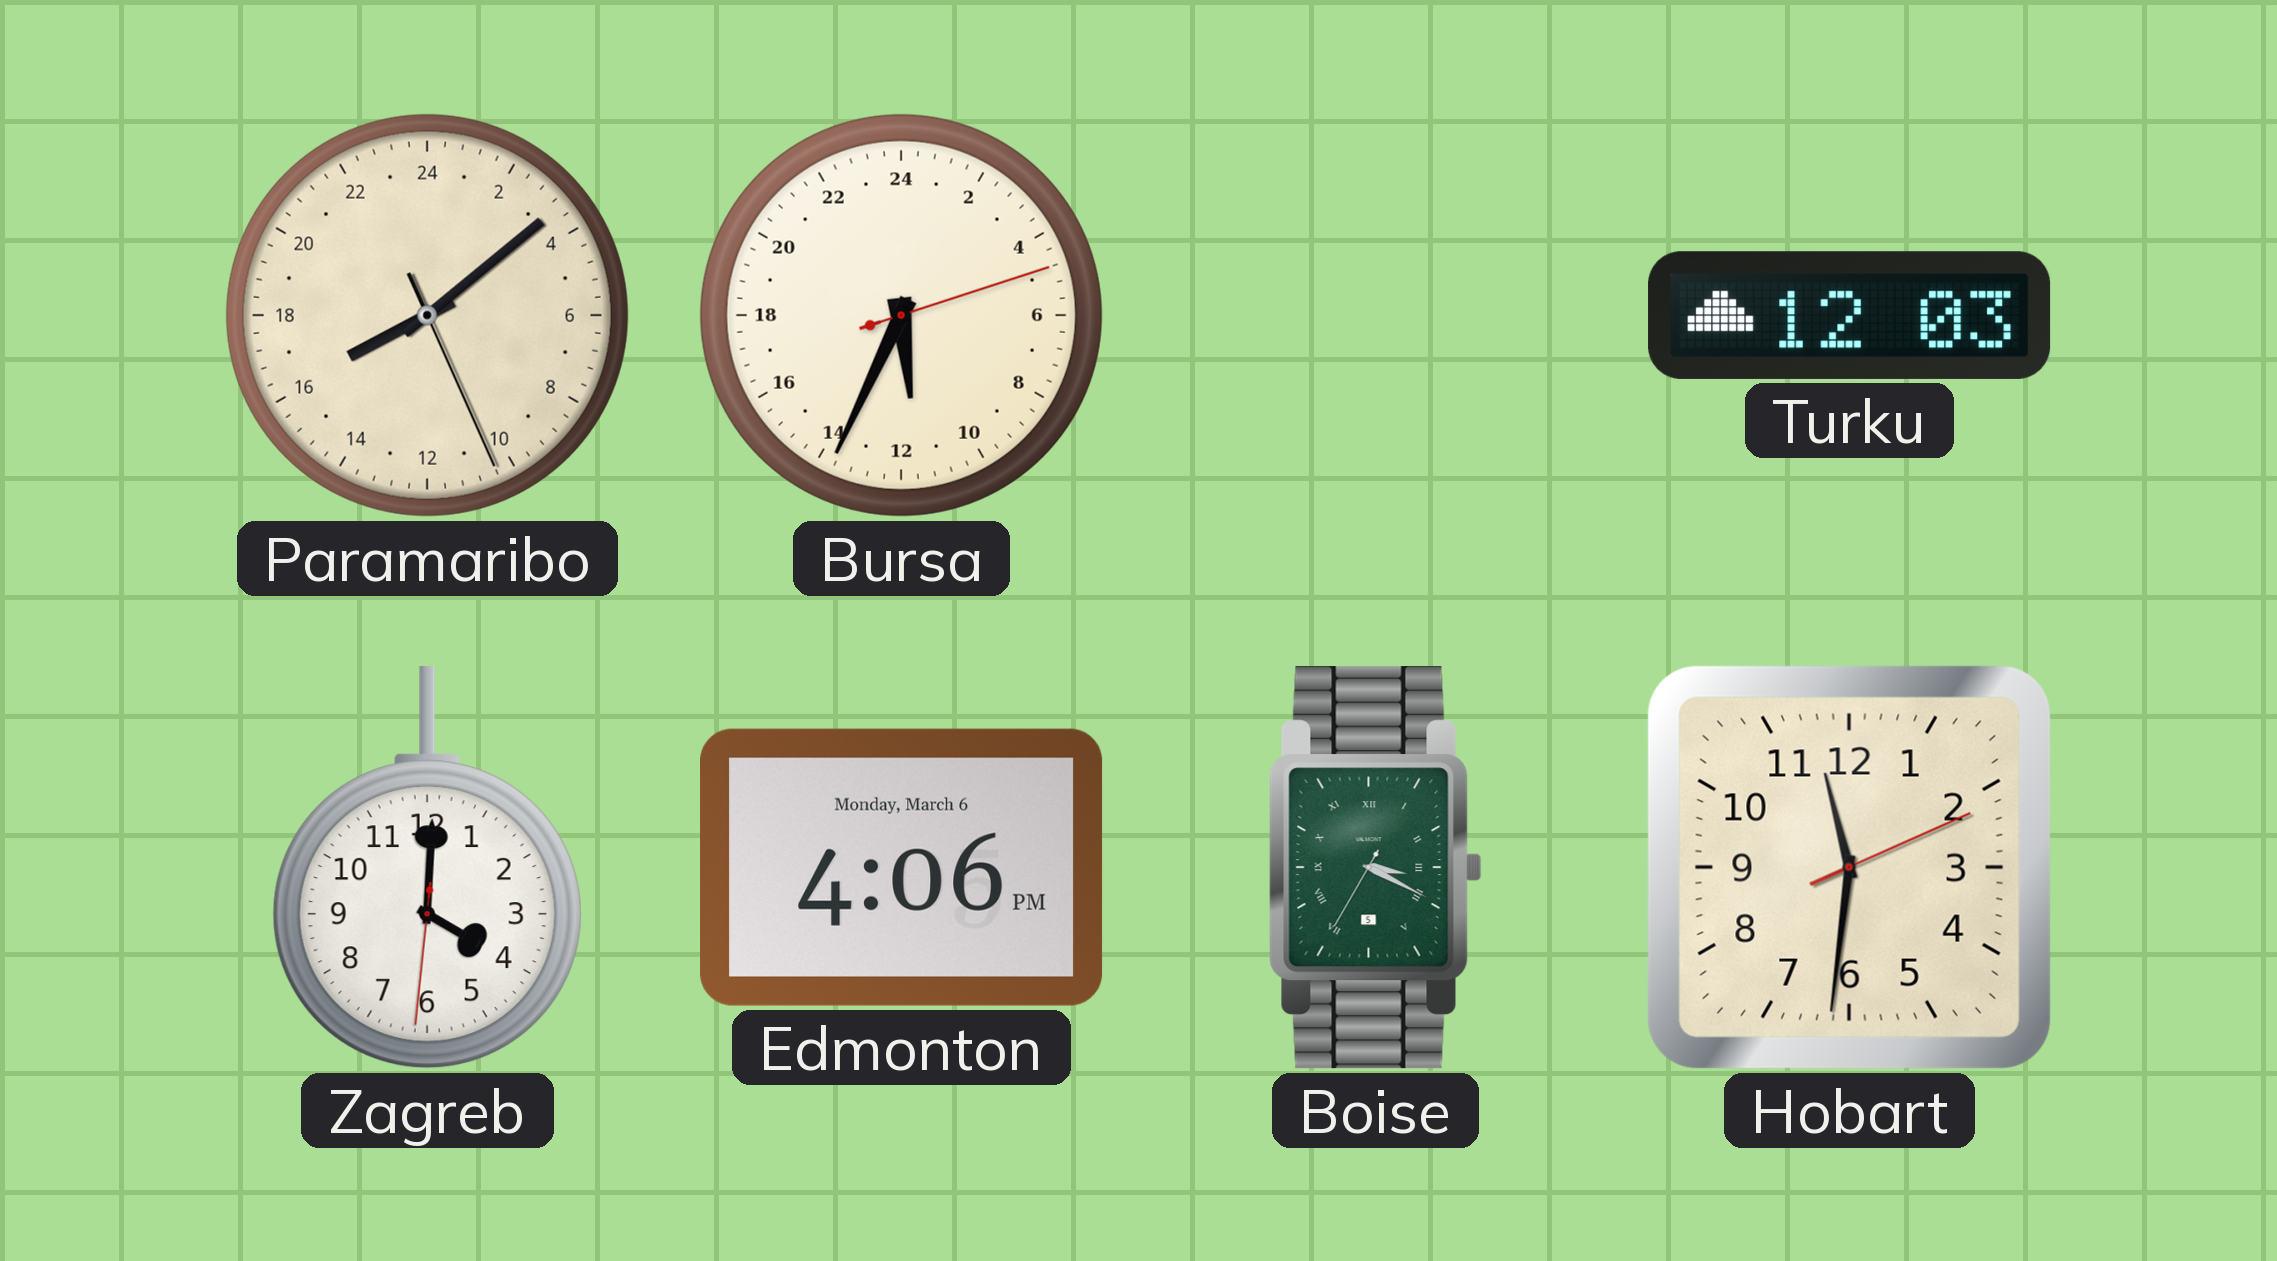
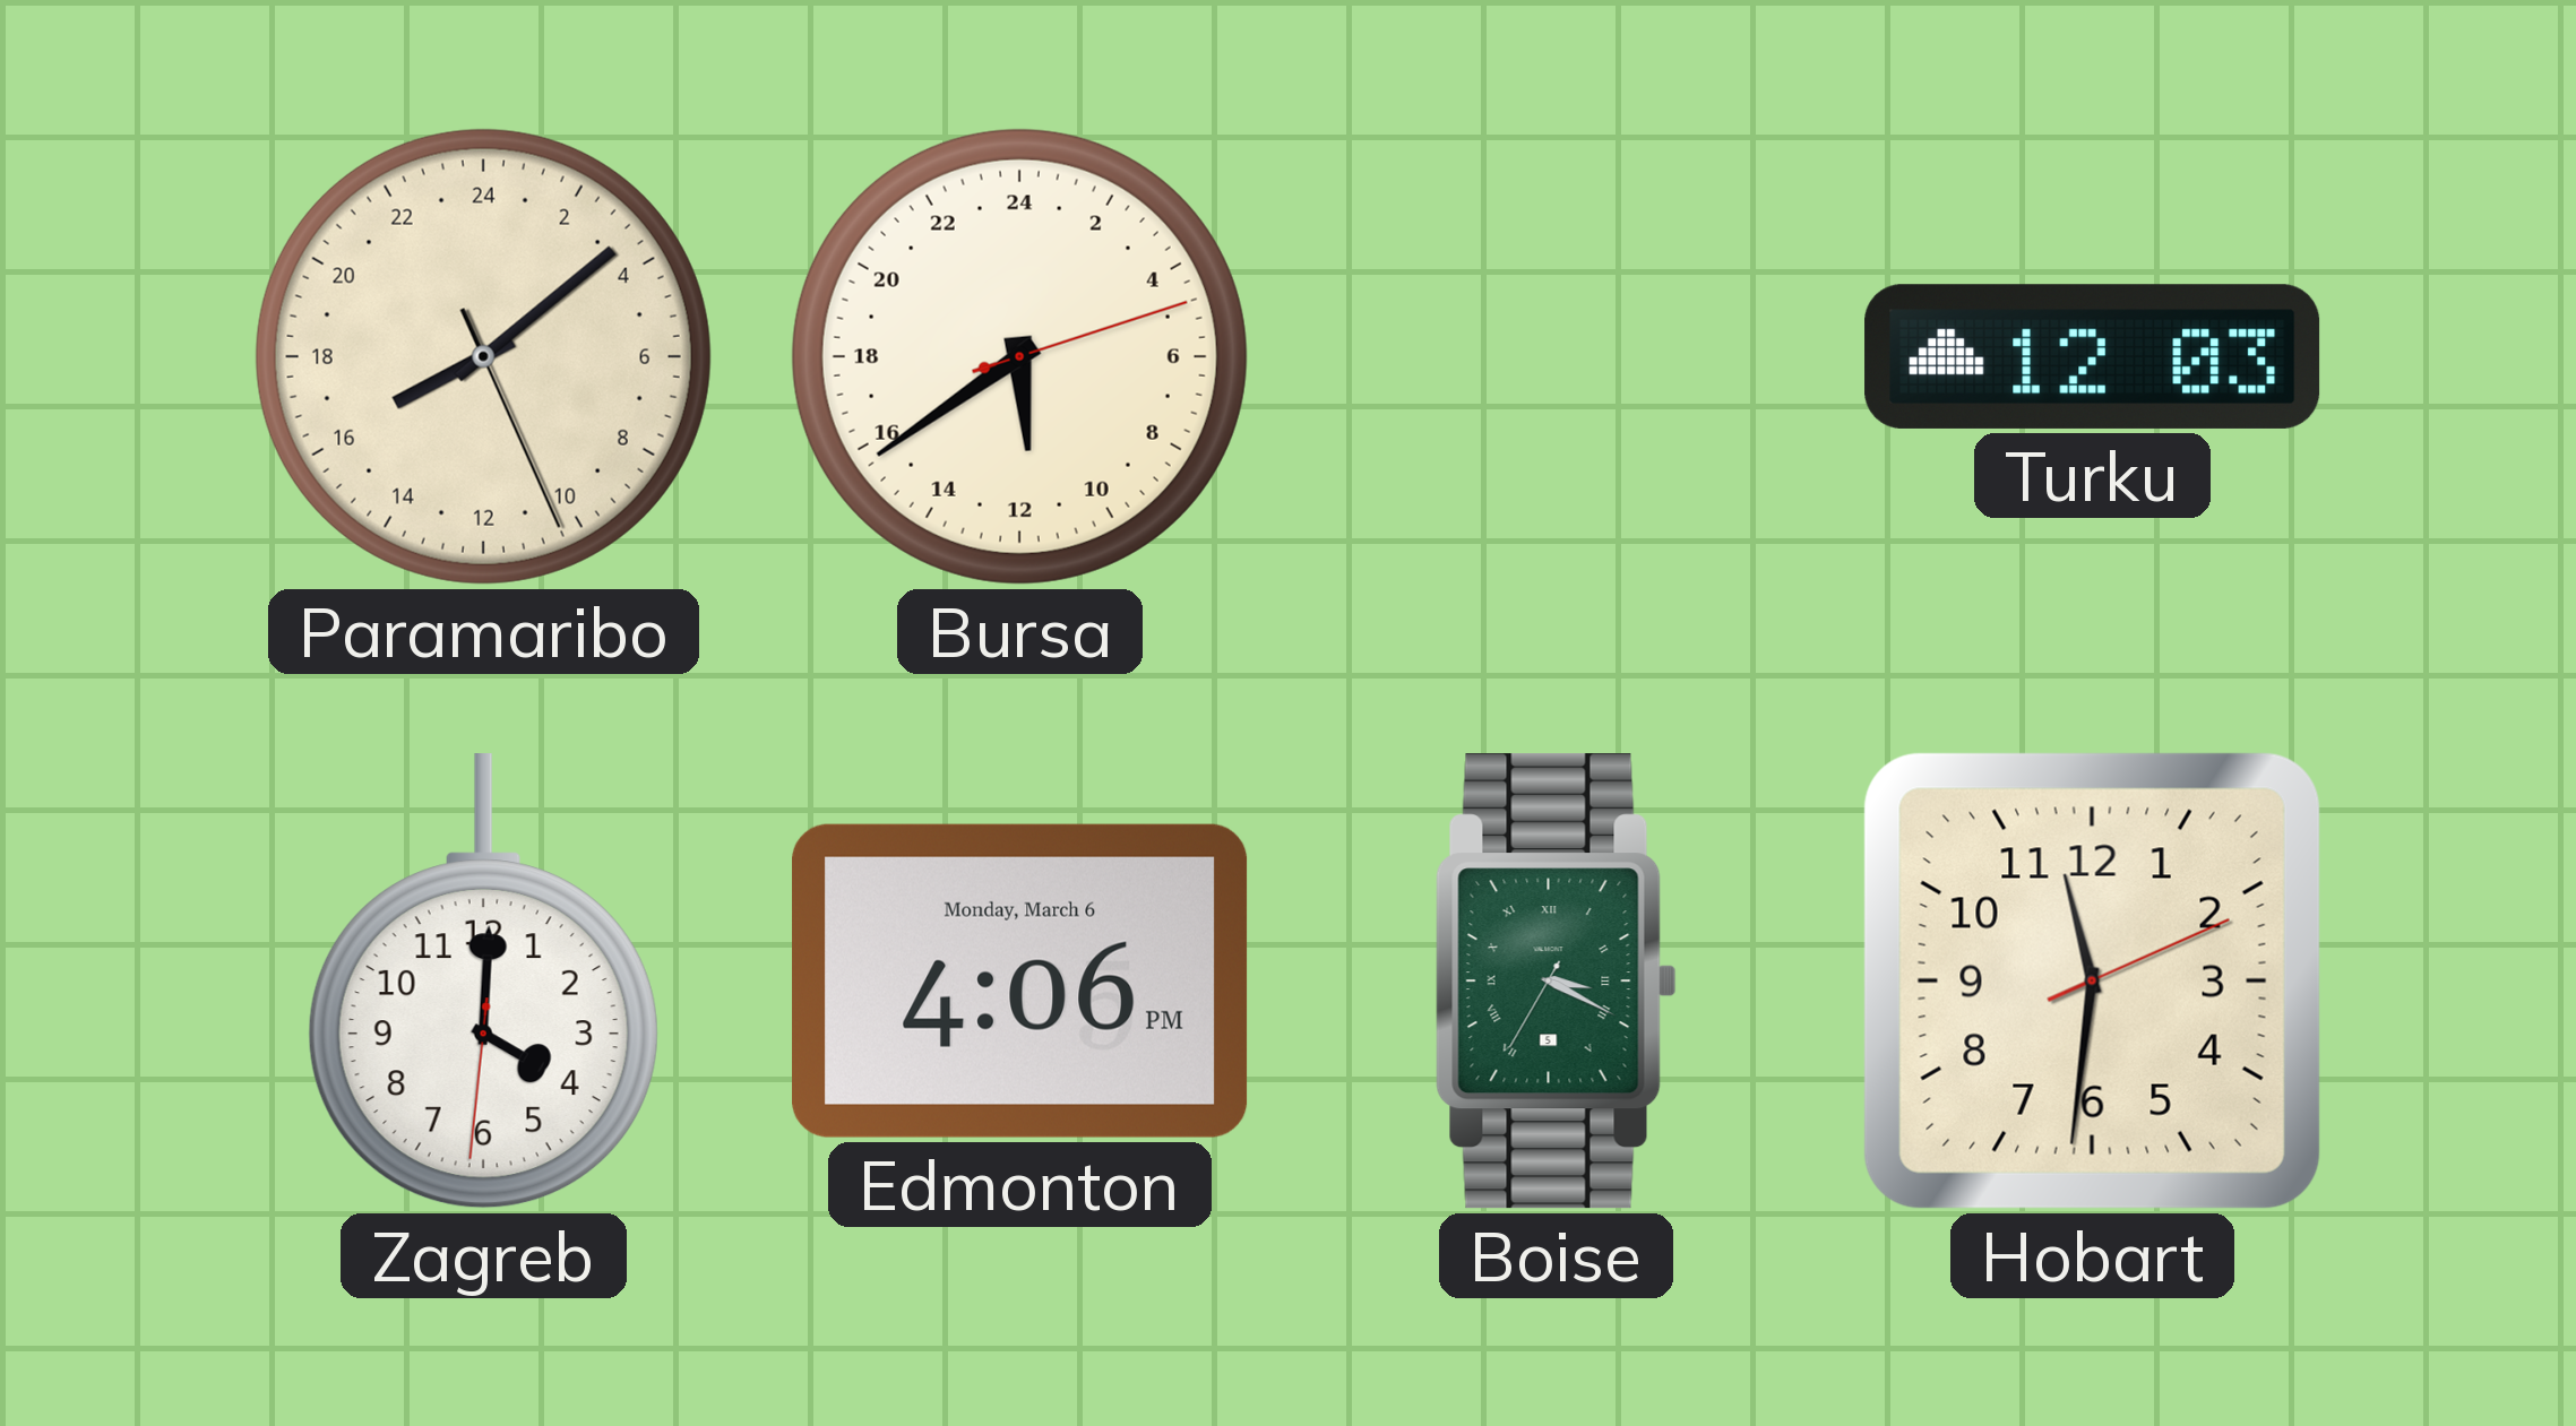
Bursa: 11:34 -> 11:39
